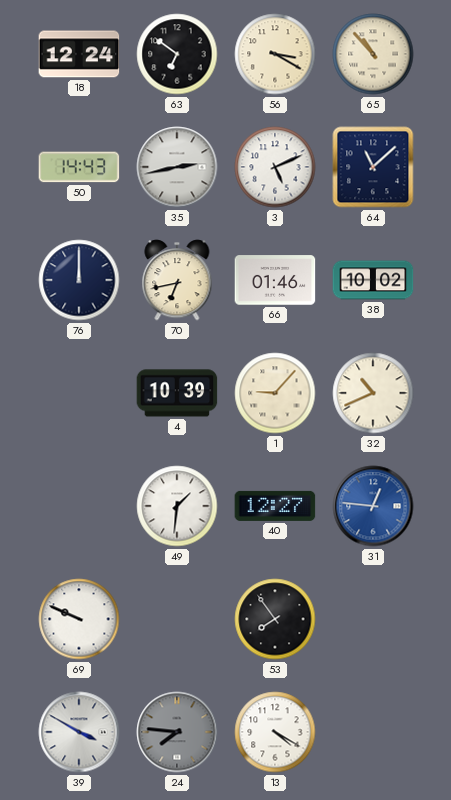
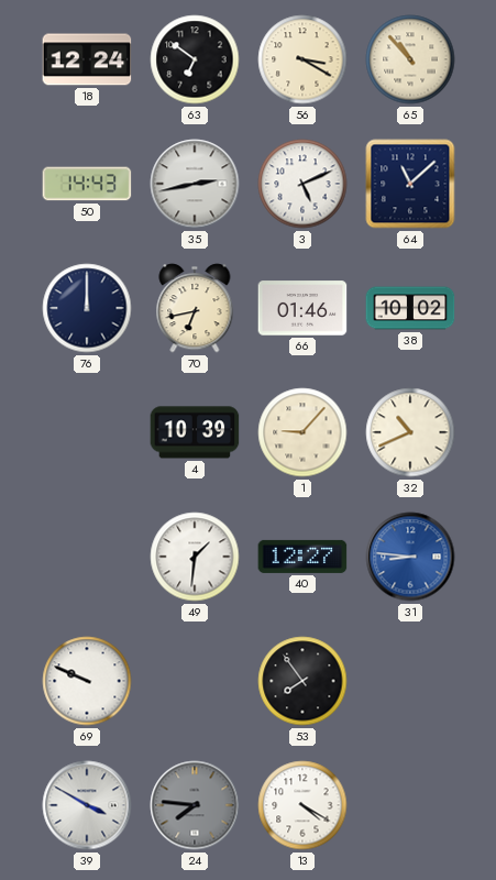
31: 12:46 -> 8:46
